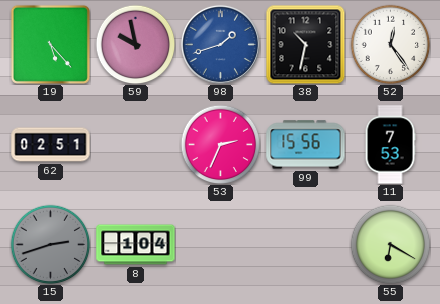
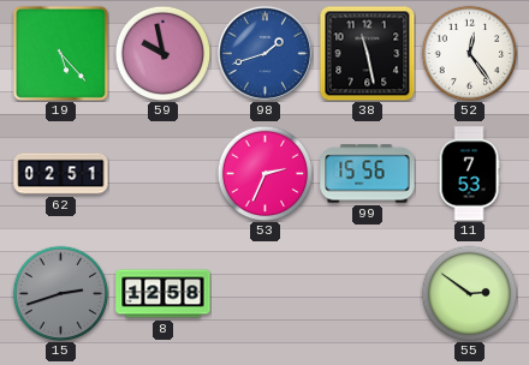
38: 10:32 -> 11:28
8: 1:04 -> 12:58
55: 6:20 -> 2:51
